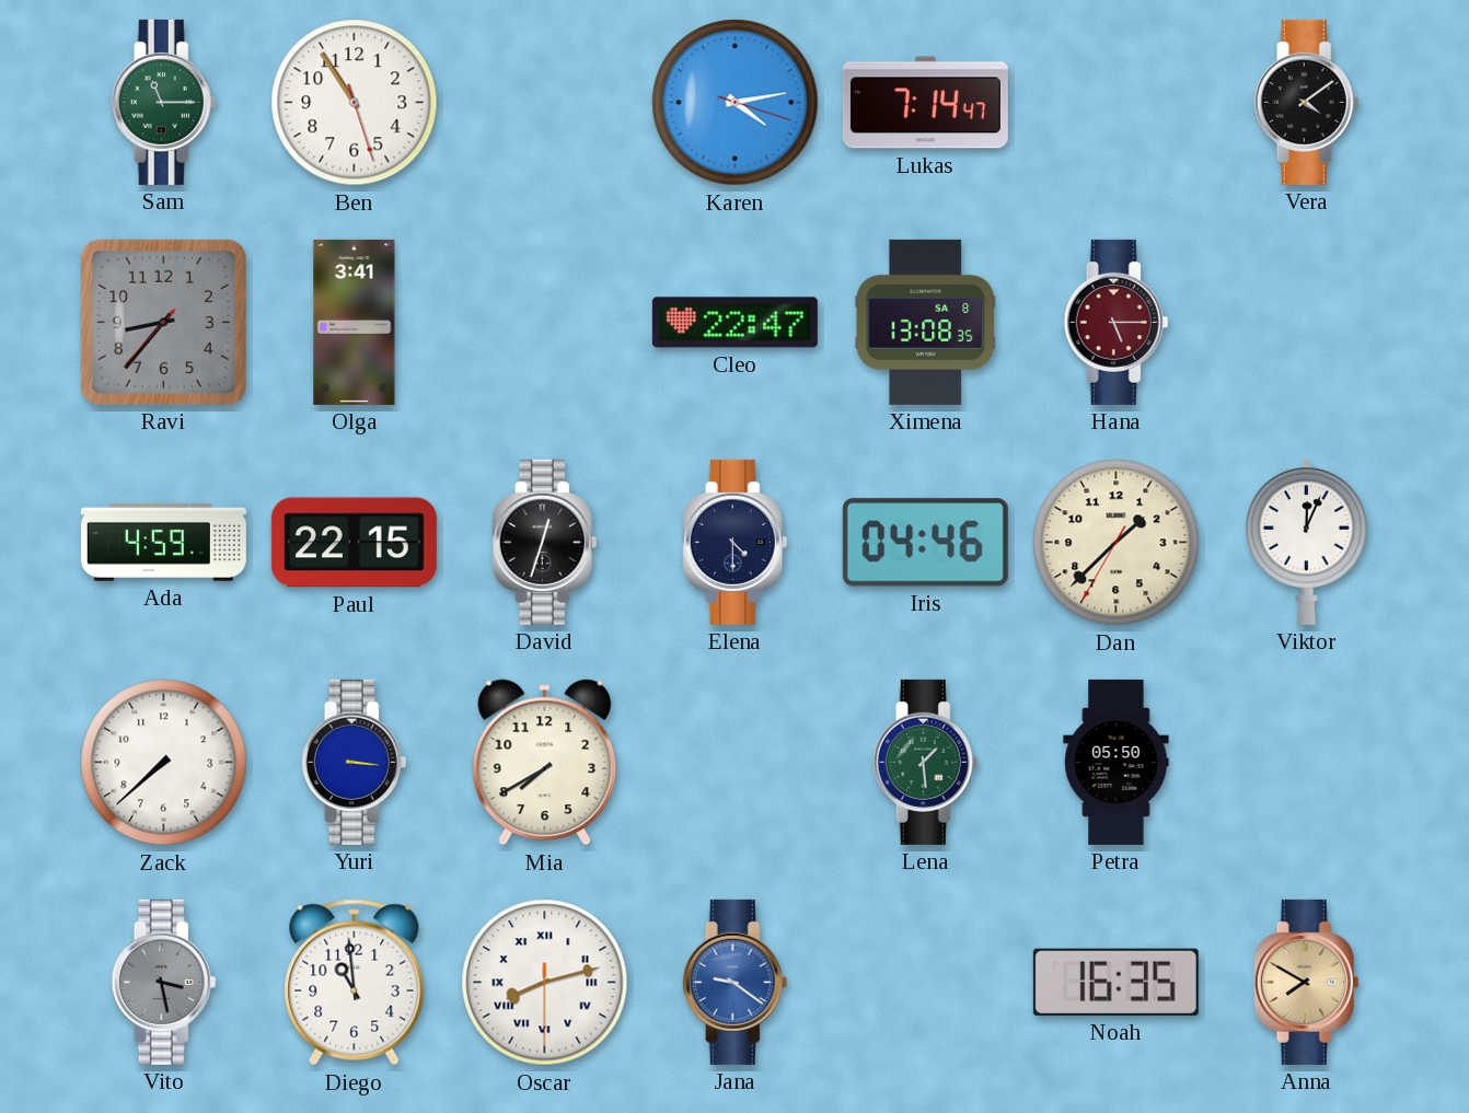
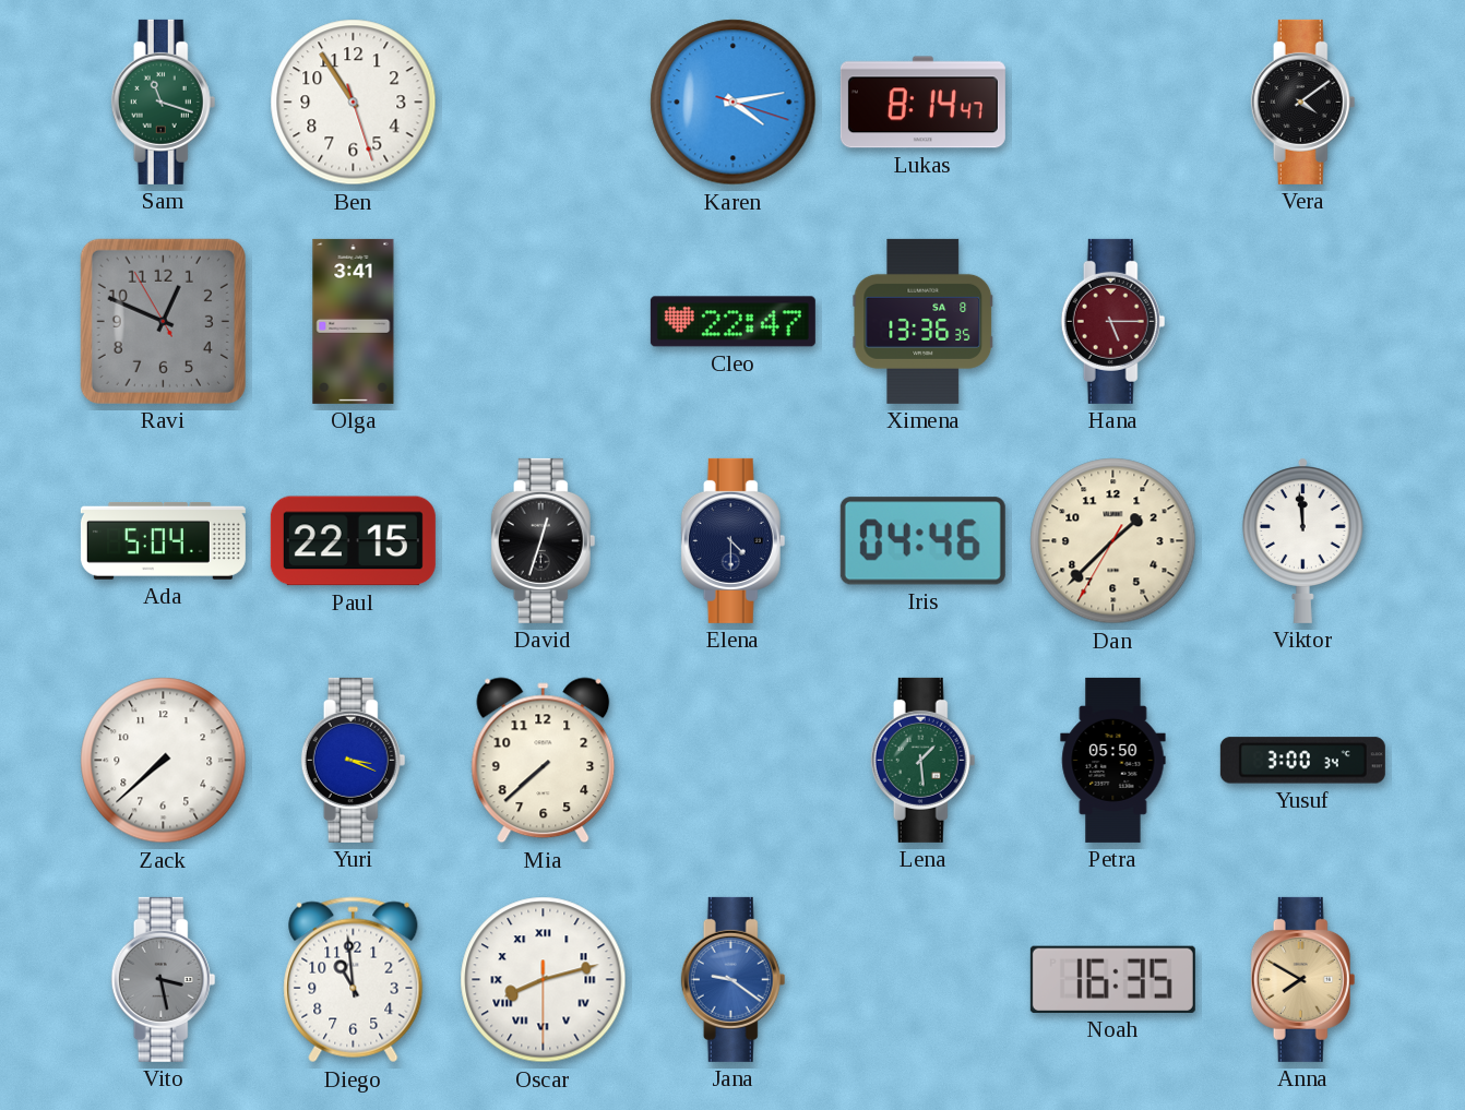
Sam: 11:15 -> 11:18
Lukas: 7:14 -> 8:14
Ravi: 8:36 -> 12:48
Ximena: 13:08 -> 13:36
Ada: 4:59 -> 5:04
Viktor: 12:04 -> 11:59
Yuri: 3:16 -> 3:19
Mia: 7:40 -> 7:38
Yusuf: none -> 3:00
